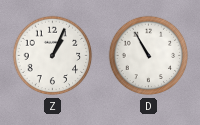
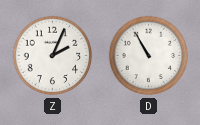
Z: 1:04 -> 2:04
